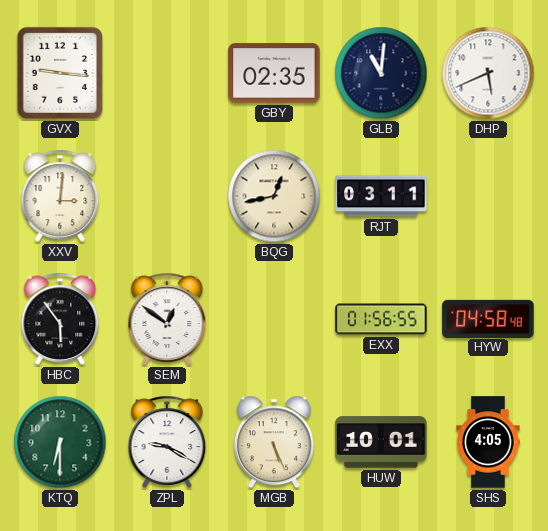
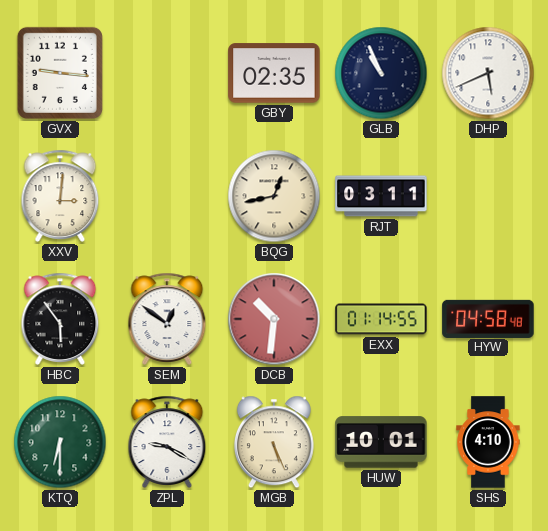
GLB: 11:01 -> 10:56
DCB: none -> 10:31
EXX: 01:56 -> 01:14
SHS: 4:05 -> 4:10
